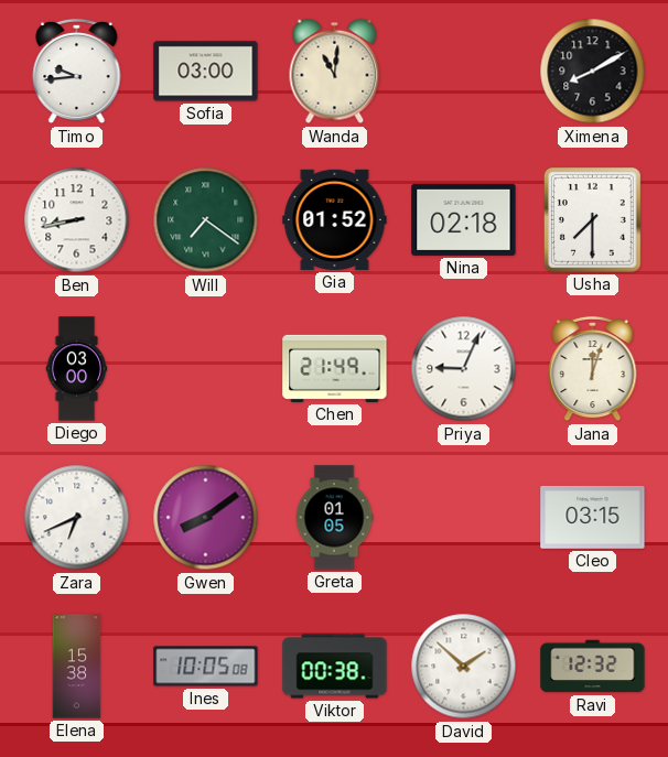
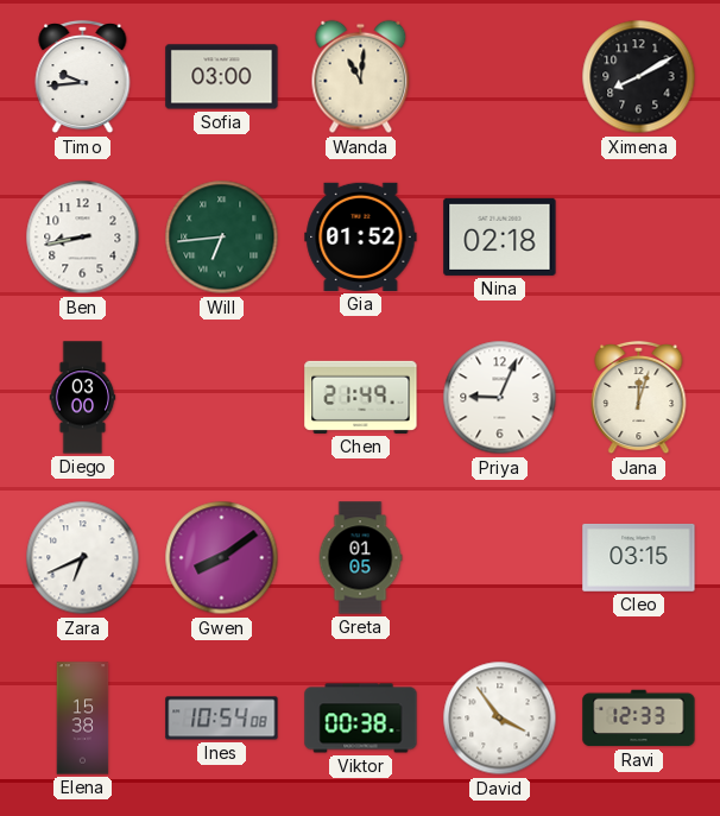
Will: 7:21 -> 6:44
Usha: 7:30 -> none
Ines: 10:05 -> 10:54
David: 1:52 -> 3:54
Ravi: 12:32 -> 12:33
